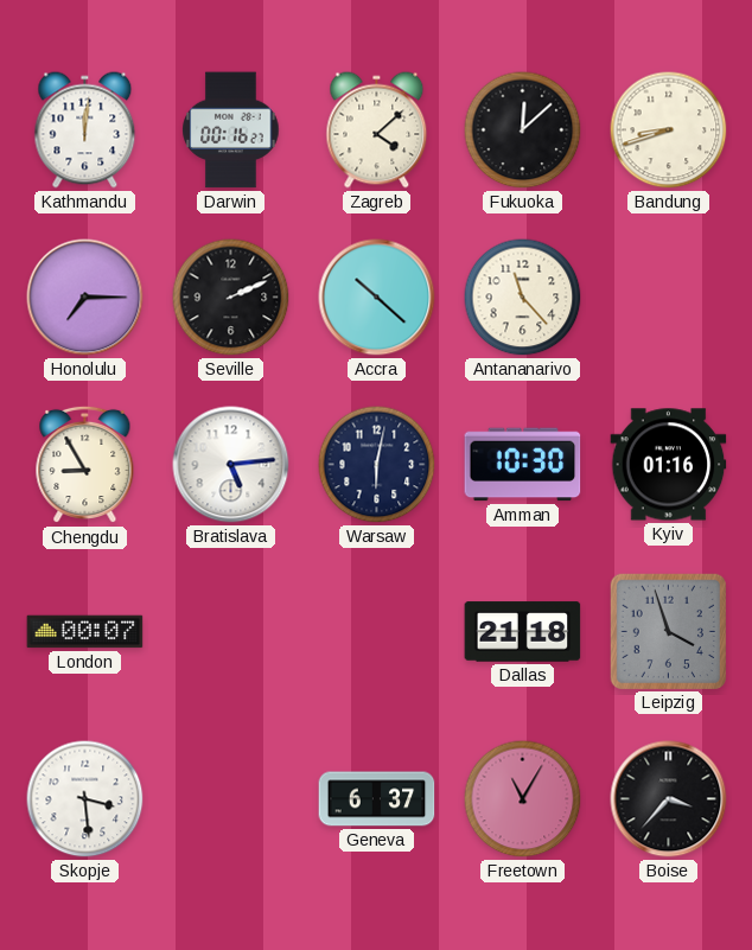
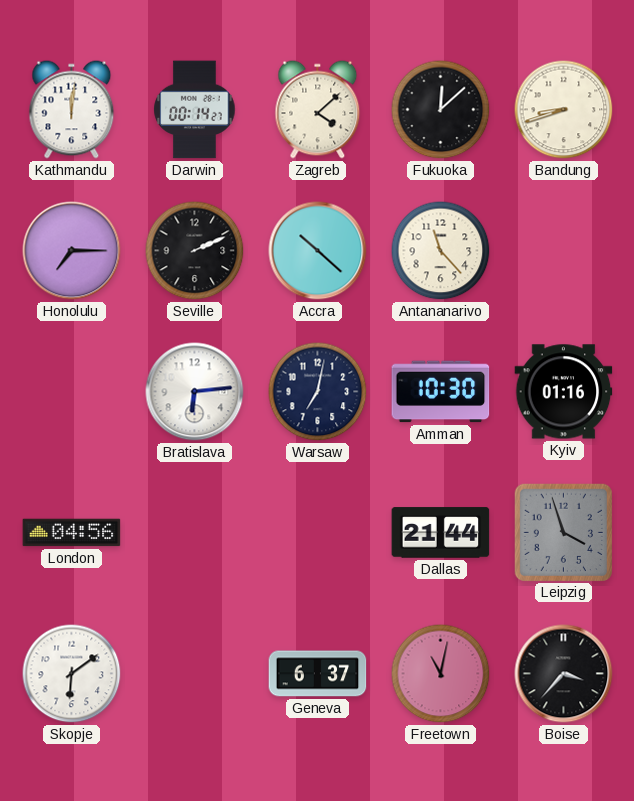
Darwin: 00:16 -> 00:14
Chengdu: 8:55 -> none
Bratislava: 5:14 -> 6:14
Warsaw: 6:02 -> 7:02
London: 00:07 -> 04:56
Dallas: 21:18 -> 21:44
Skopje: 3:29 -> 6:09
Freetown: 11:05 -> 11:02
